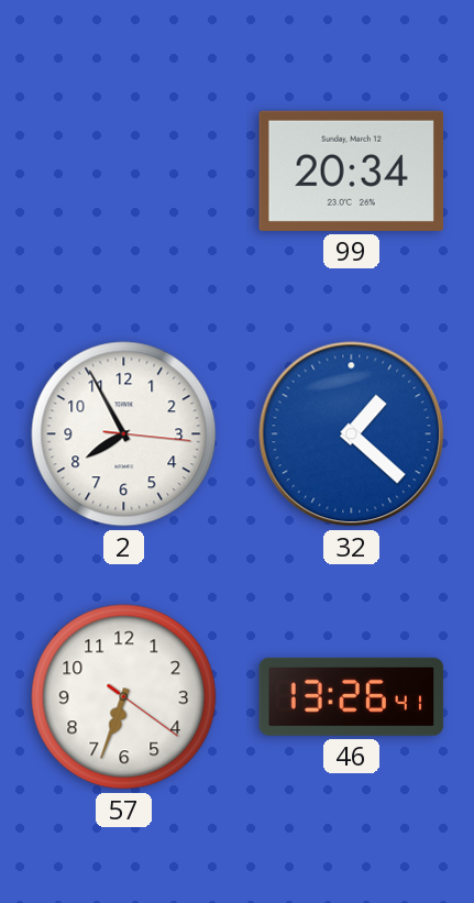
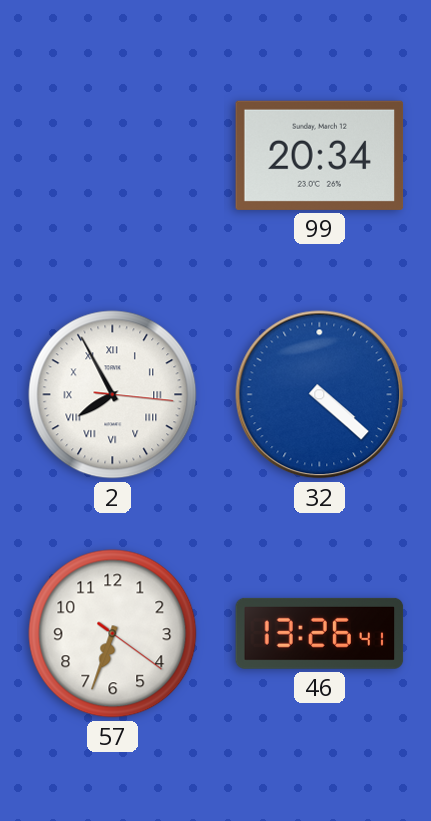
2 numerals: Arabic -> Roman
32: 1:22 -> 4:22
